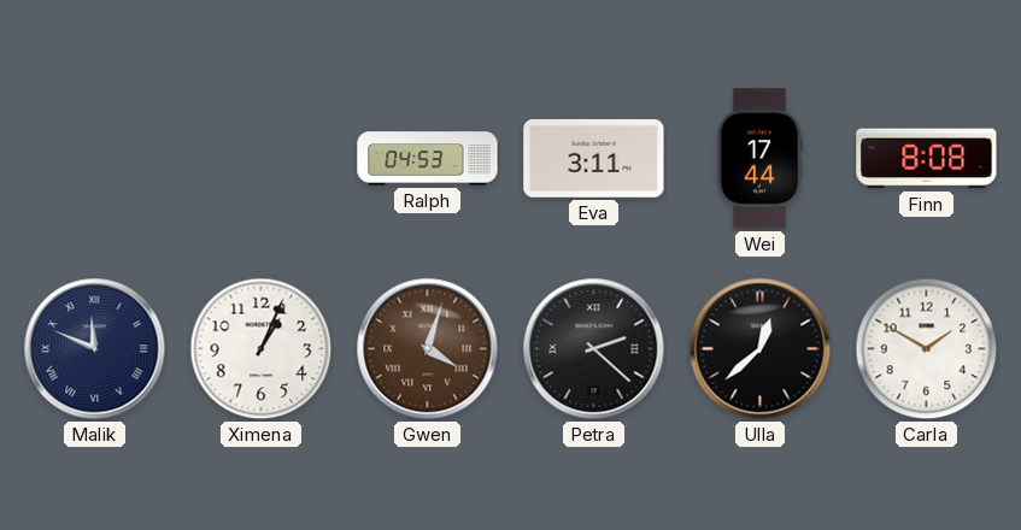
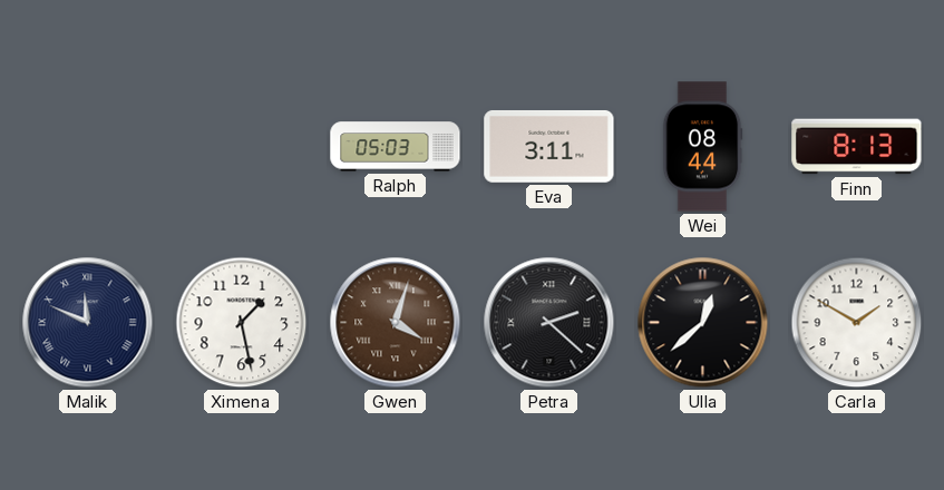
Ralph: 04:53 -> 05:03
Wei: 17:44 -> 08:44
Finn: 8:08 -> 8:13
Ximena: 1:04 -> 1:28
